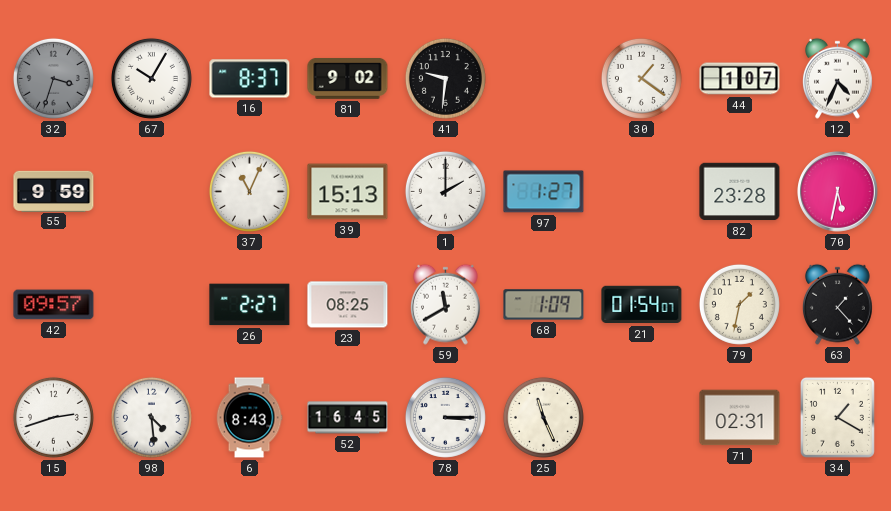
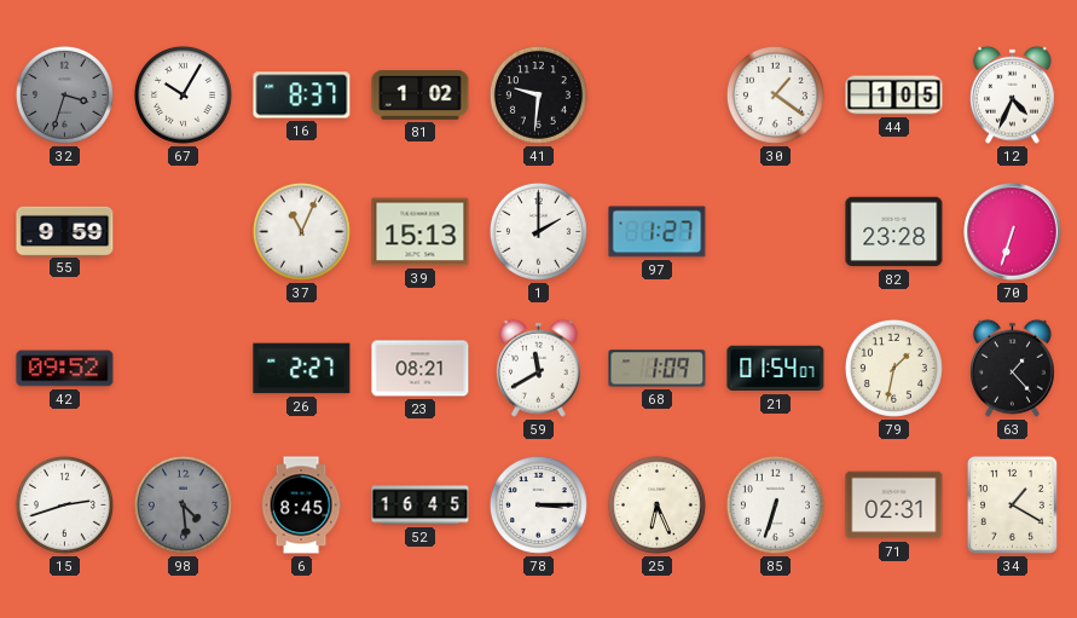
81: 9:02 -> 1:02
44: 1:07 -> 1:05
70: 5:32 -> 6:33
42: 09:57 -> 09:52
23: 08:25 -> 08:21
98 dial: white -> grey
6: 8:43 -> 8:45
25: 11:26 -> 6:26
85: none -> 6:33
